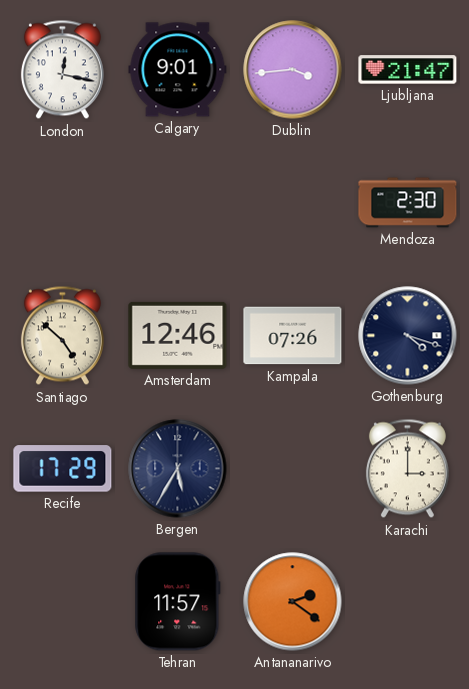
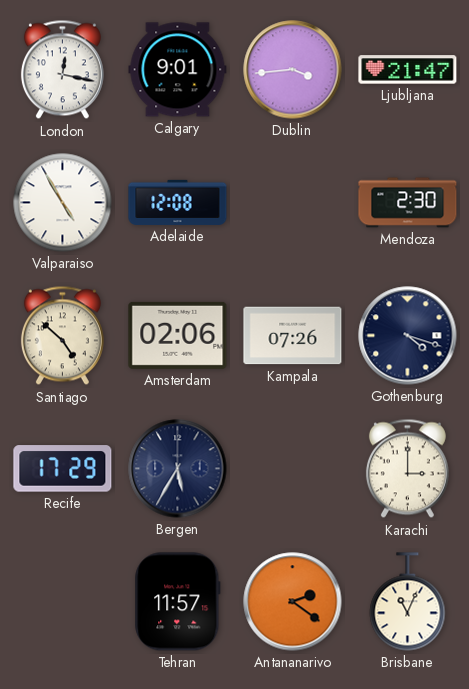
Valparaiso: none -> 4:55
Adelaide: none -> 12:08
Amsterdam: 12:46 -> 02:06
Brisbane: none -> 11:04
